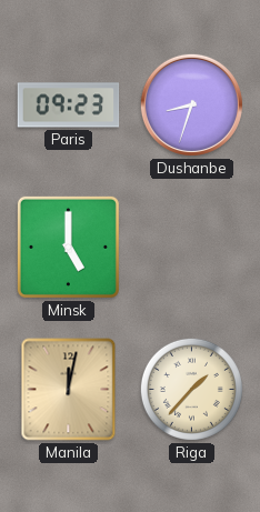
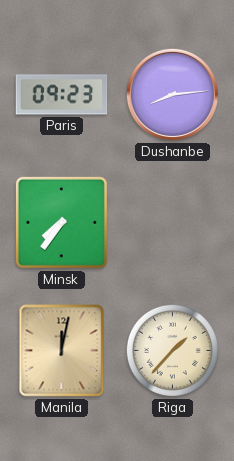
Dushanbe: 8:33 -> 8:14
Minsk: 5:00 -> 7:36
